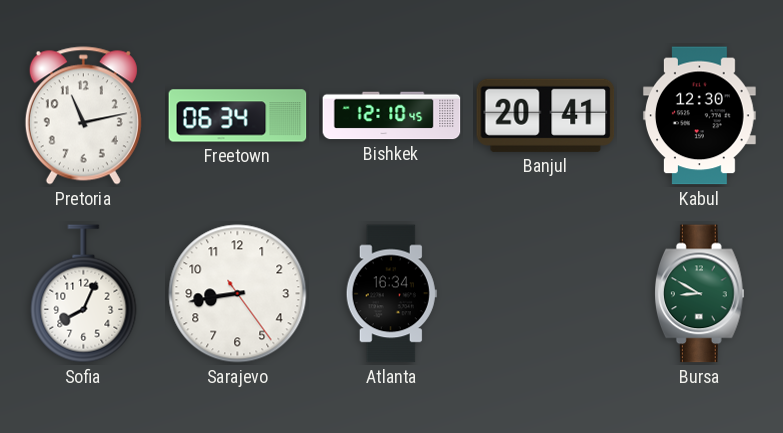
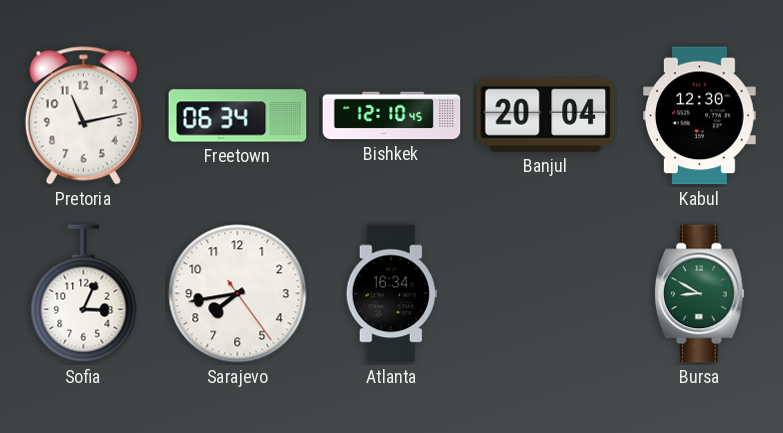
Banjul: 20:41 -> 20:04
Sofia: 8:04 -> 3:04
Sarajevo: 8:43 -> 7:43
